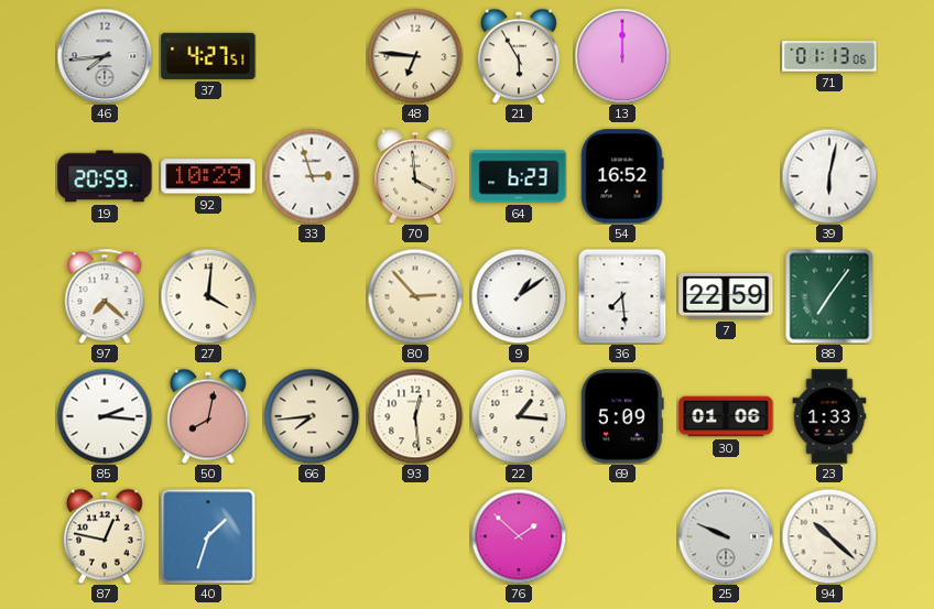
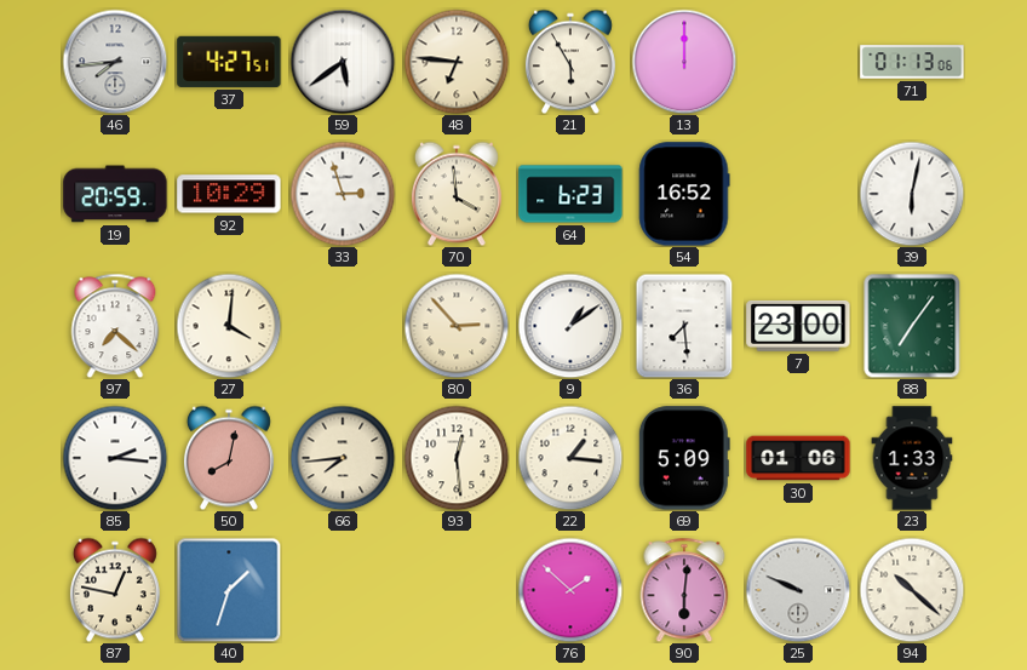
59: none -> 5:39
7: 22:59 -> 23:00
90: none -> 6:01
